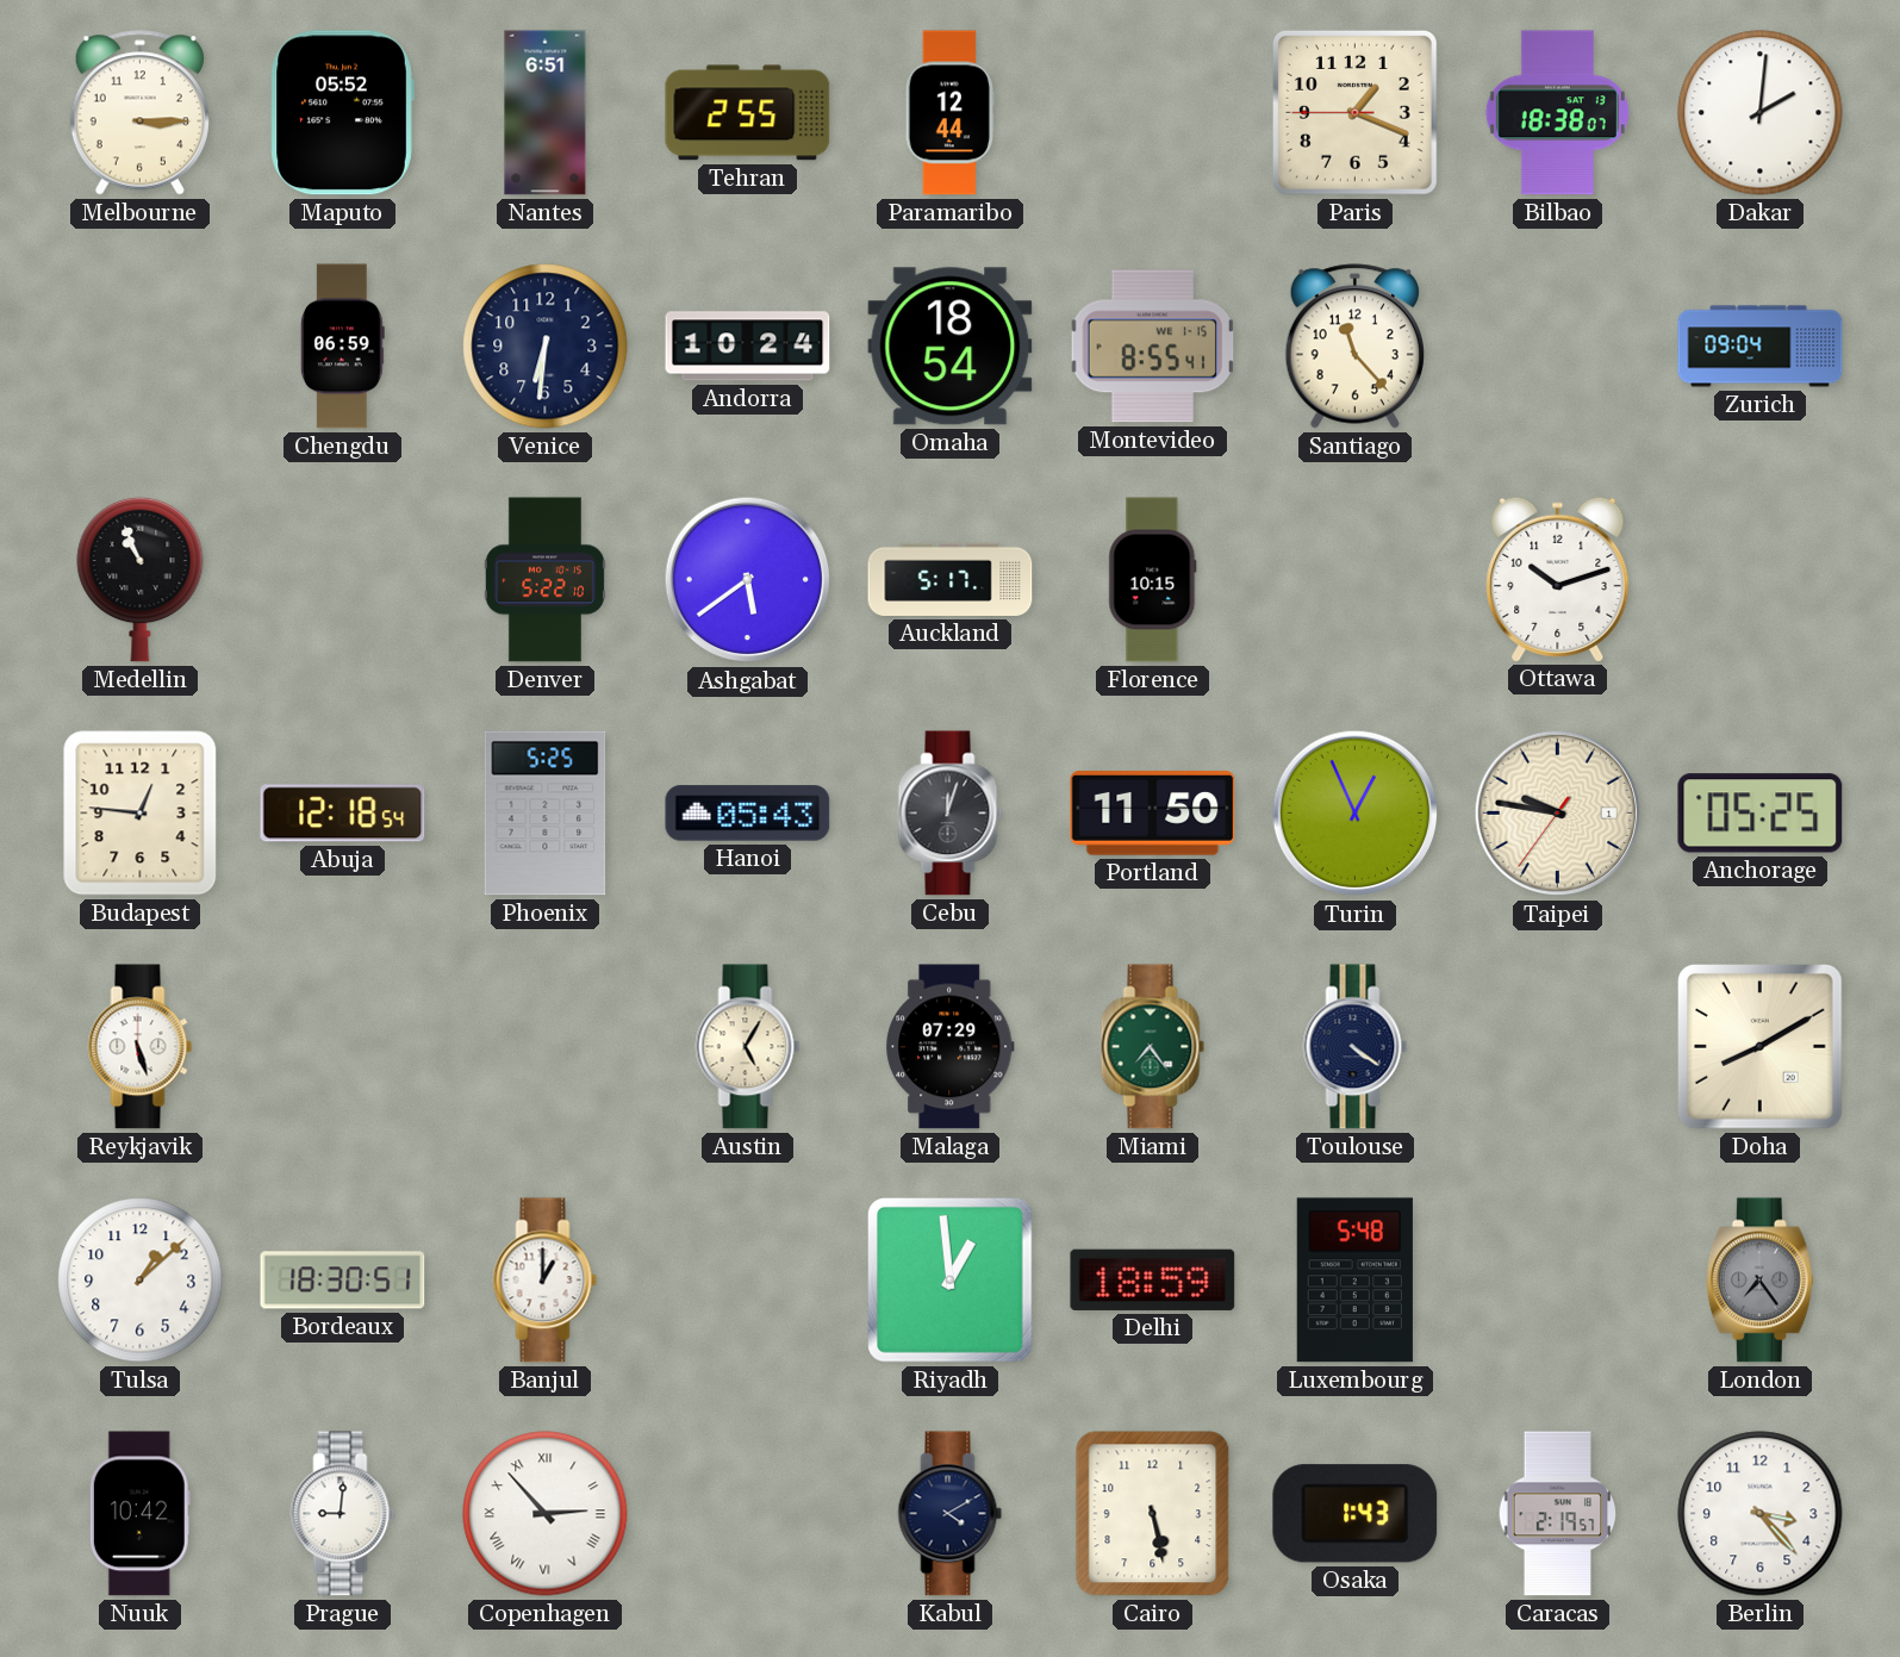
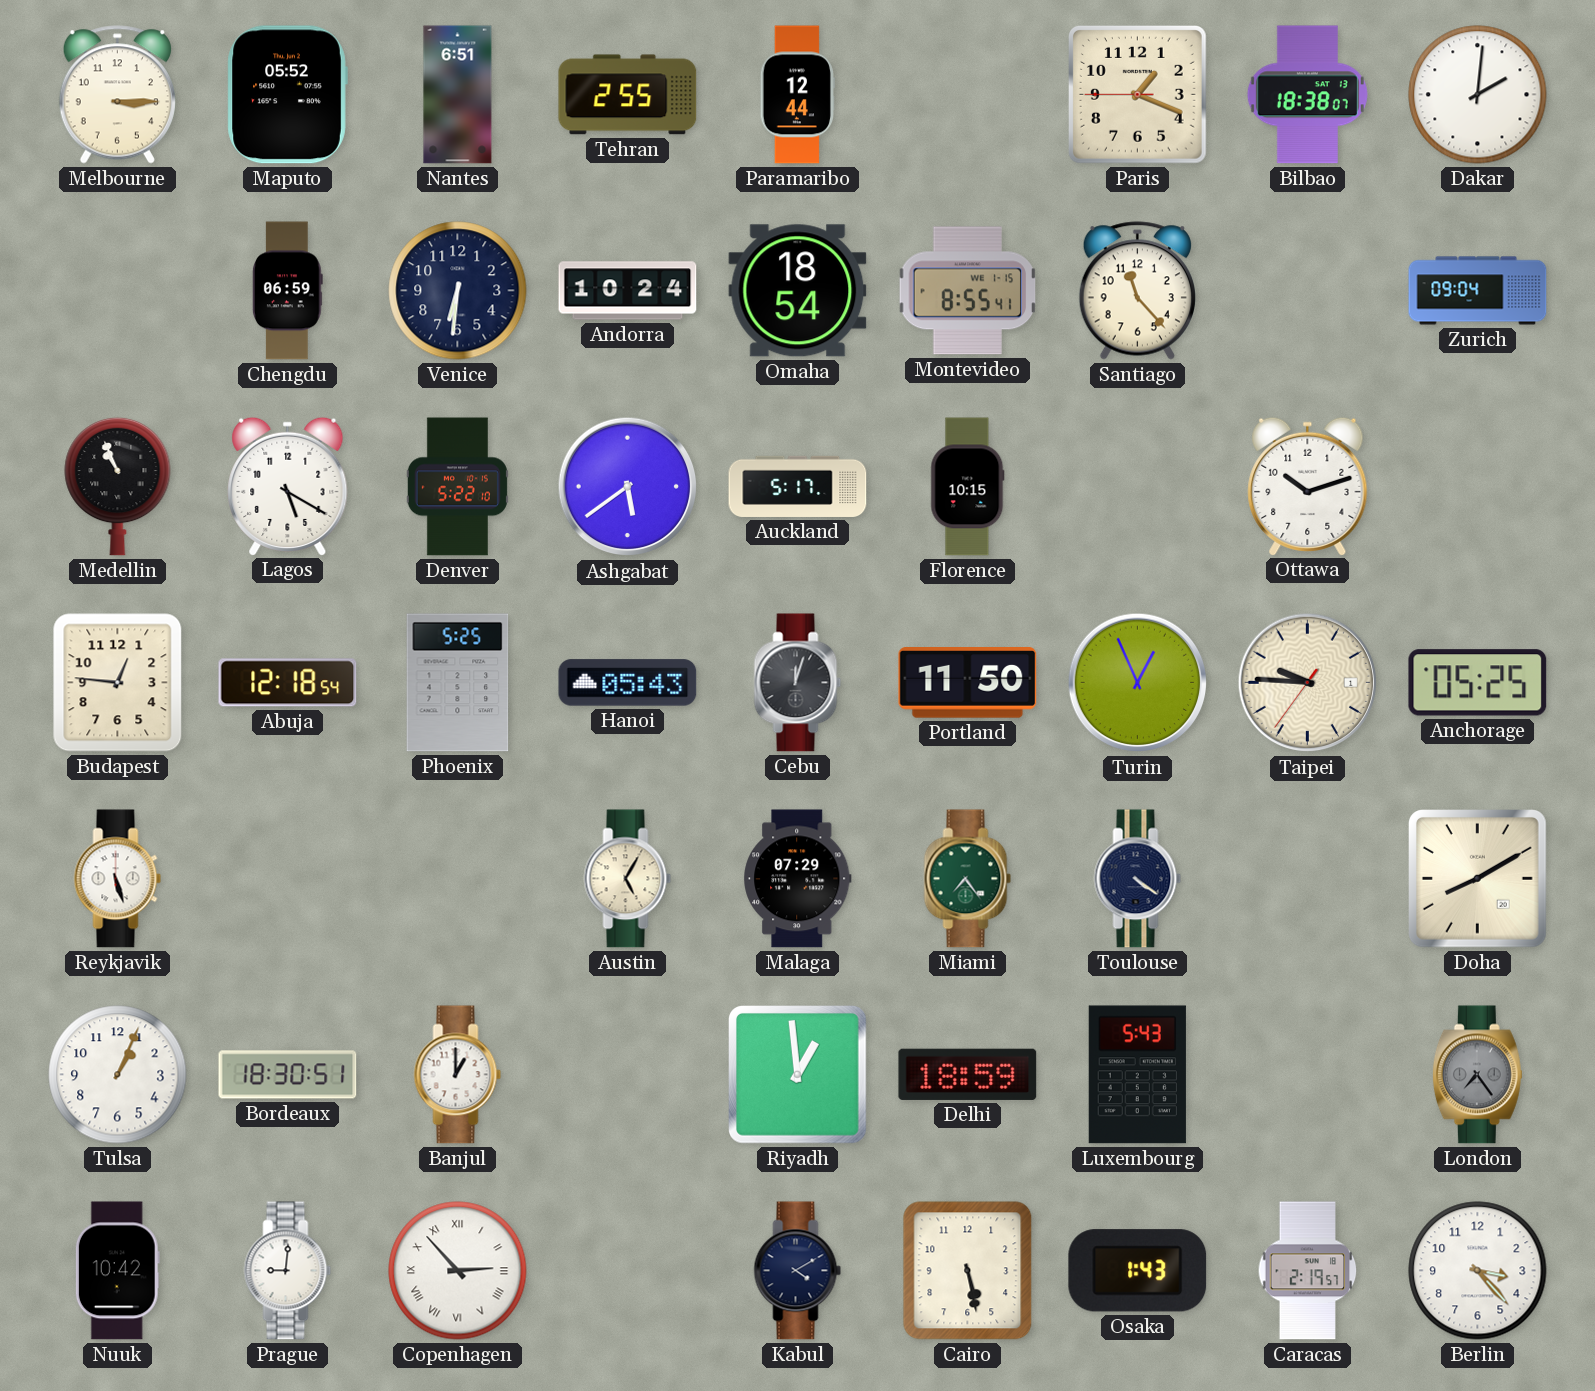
Lagos: none -> 5:20
Taipei: 9:46 -> 9:45
Tulsa: 1:08 -> 1:04
Luxembourg: 5:48 -> 5:43
